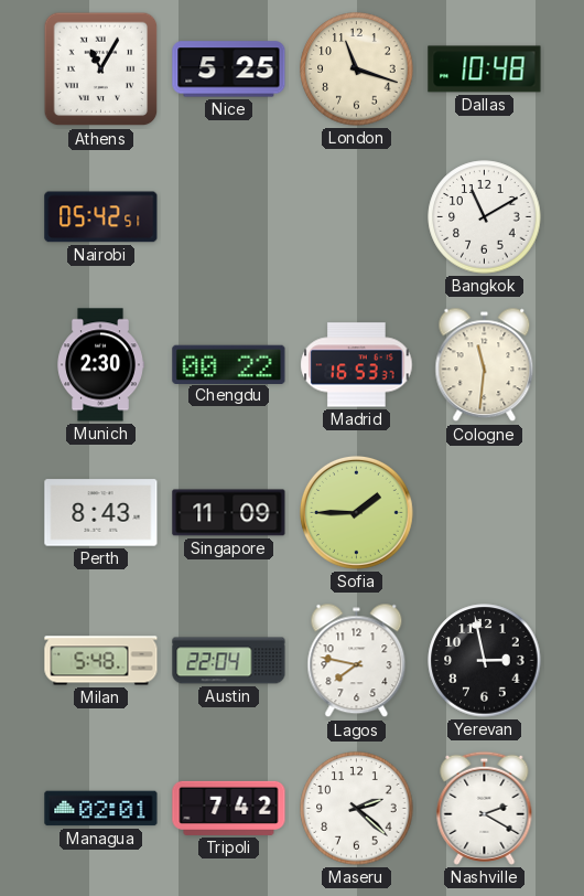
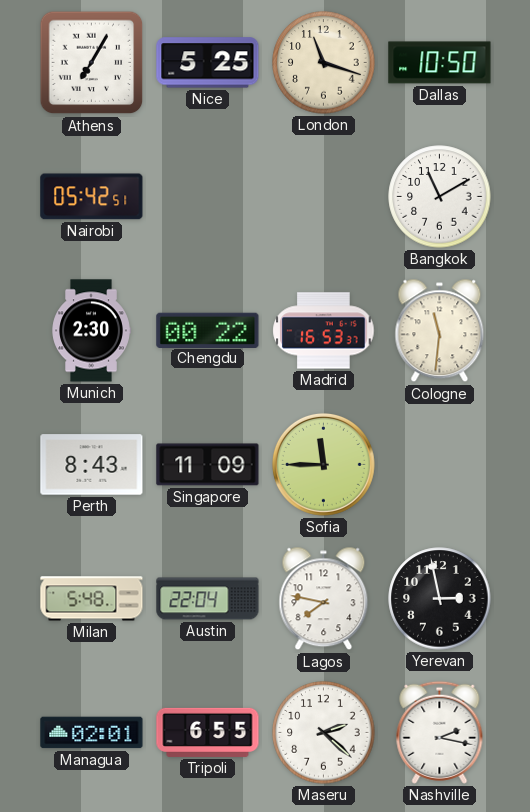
Athens: 11:05 -> 7:05
Dallas: 10:48 -> 10:50
Sofia: 1:45 -> 11:45
Tripoli: 7:42 -> 6:55
Nashville: 2:20 -> 2:17
